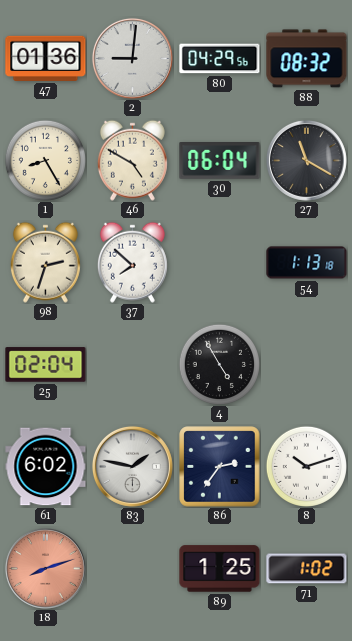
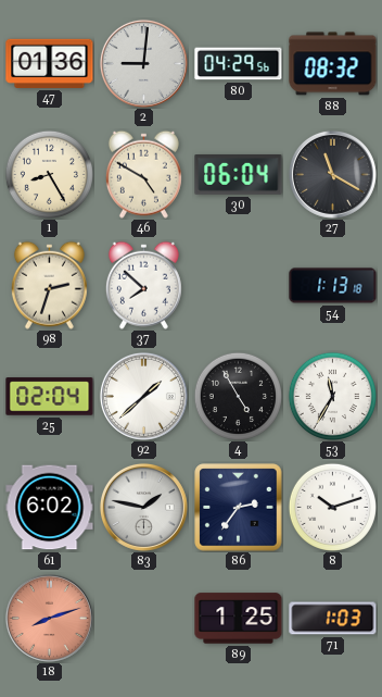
92: none -> 1:38
53: none -> 11:35
71: 1:02 -> 1:03
